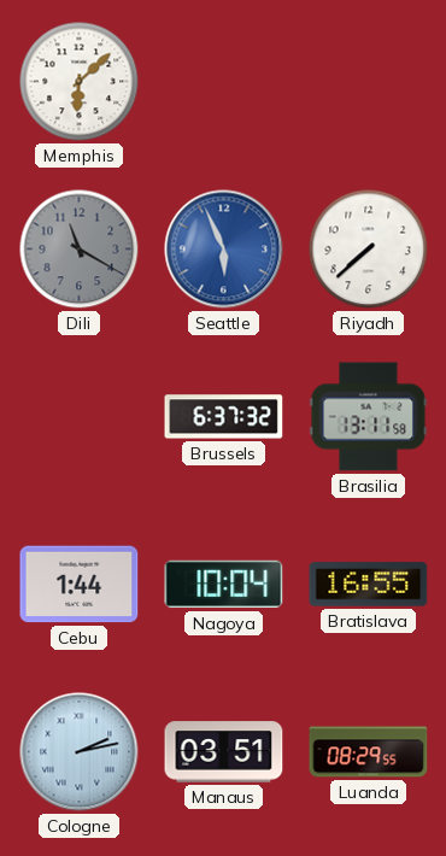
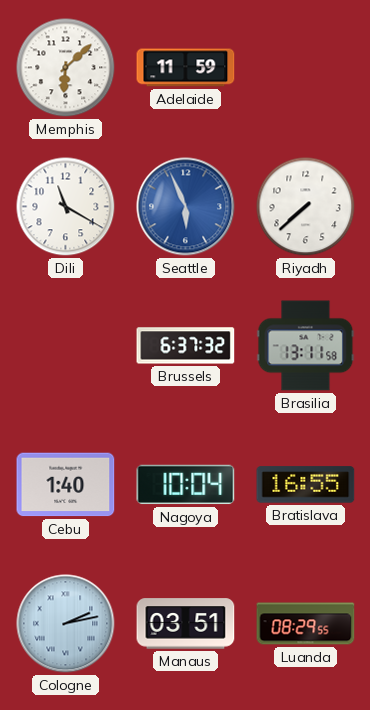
Adelaide: none -> 11:59
Dili dial: grey -> white
Cebu: 1:44 -> 1:40
